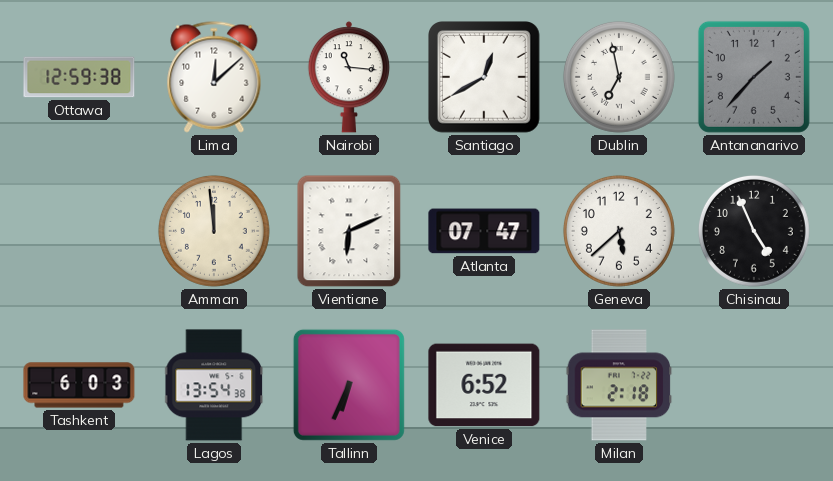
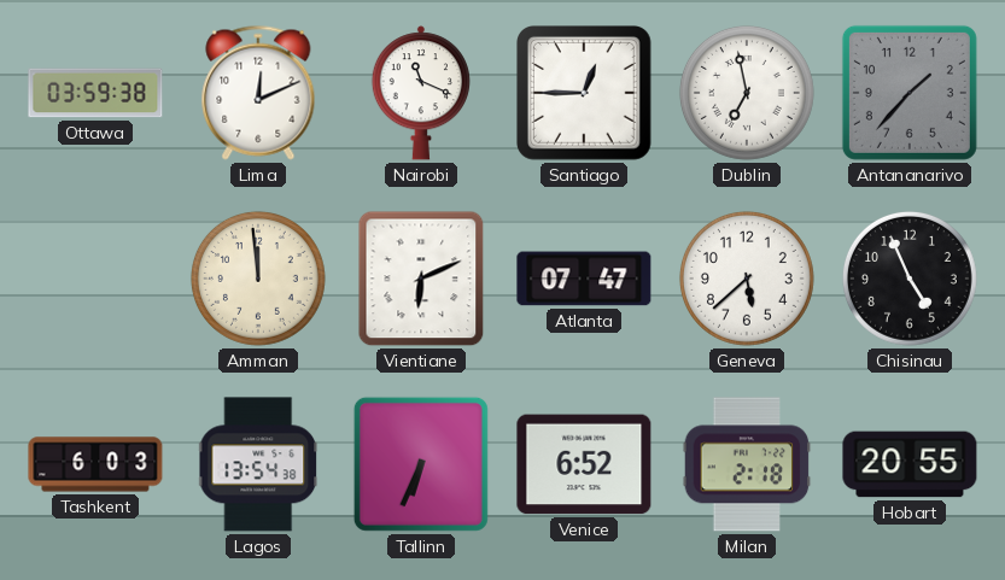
Ottawa: 12:59 -> 03:59
Lima: 12:08 -> 12:11
Nairobi: 11:16 -> 11:19
Santiago: 12:40 -> 12:45
Hobart: none -> 20:55
